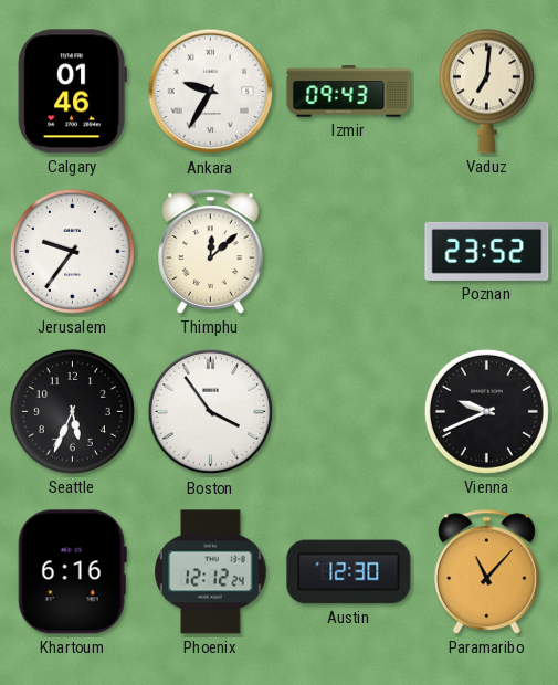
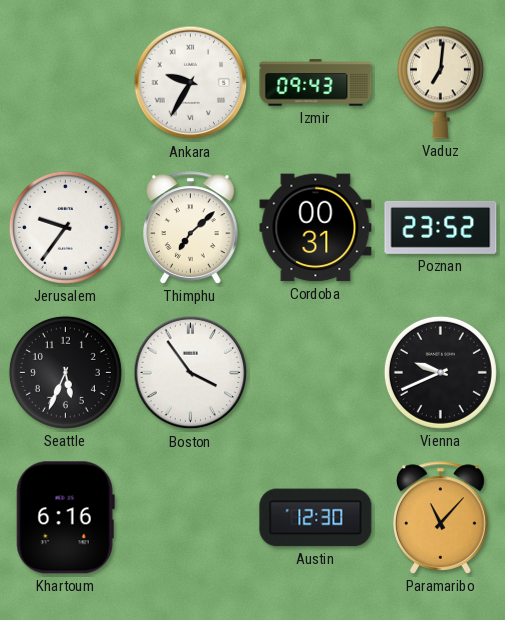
Calgary: 01:46 -> none
Thimphu: 12:08 -> 7:08
Cordoba: none -> 00:31
Phoenix: 12:12 -> none
